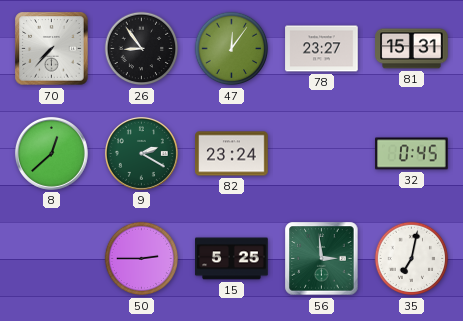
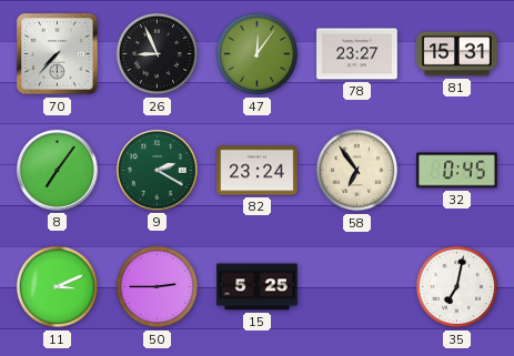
26: 8:54 -> 8:56
8: 12:38 -> 7:06
58: none -> 6:54
11: none -> 3:11
56: 2:59 -> none
